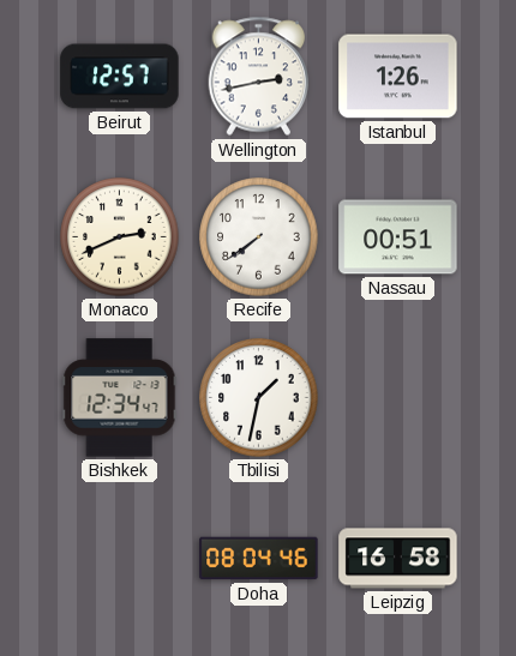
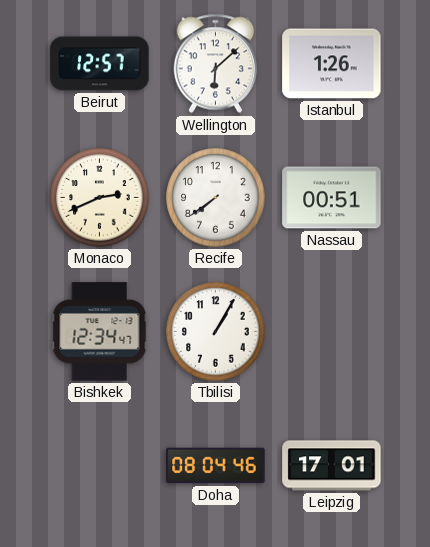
Wellington: 2:43 -> 6:08
Tbilisi: 1:32 -> 1:05
Leipzig: 16:58 -> 17:01
